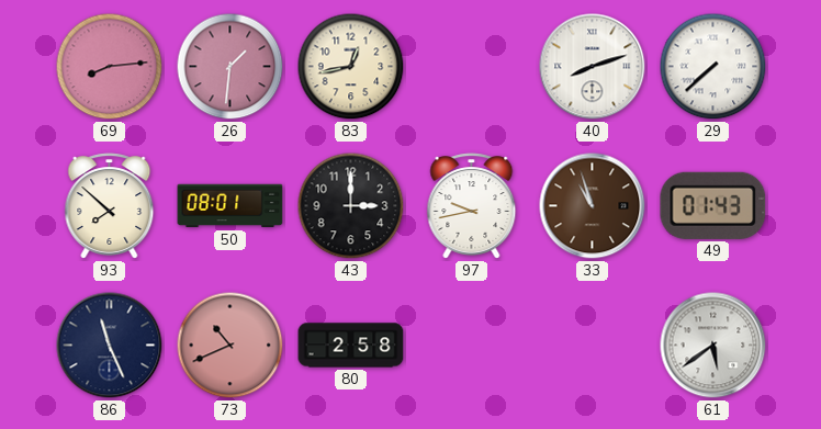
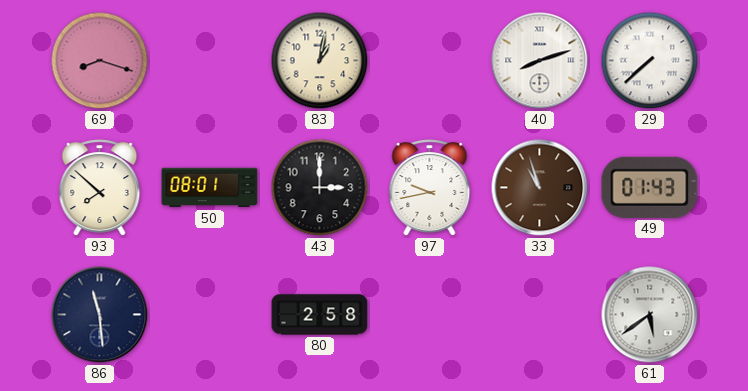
69: 8:14 -> 8:18
26: 1:31 -> none
83: 12:43 -> 1:02
86: 11:26 -> 11:29
73: 10:41 -> none
